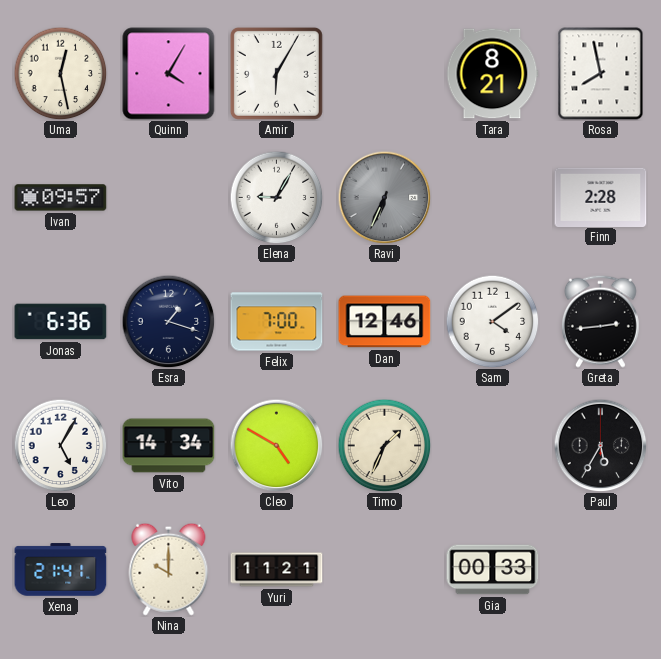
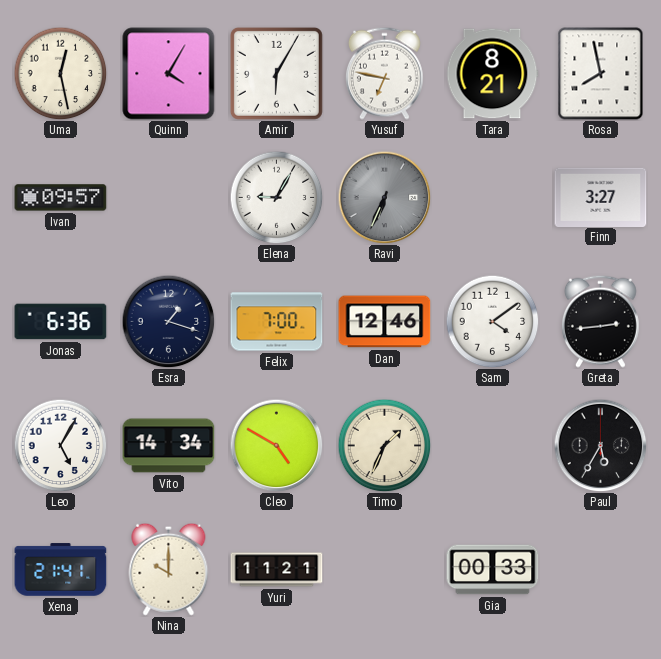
Yusuf: none -> 6:47
Finn: 2:28 -> 3:27
